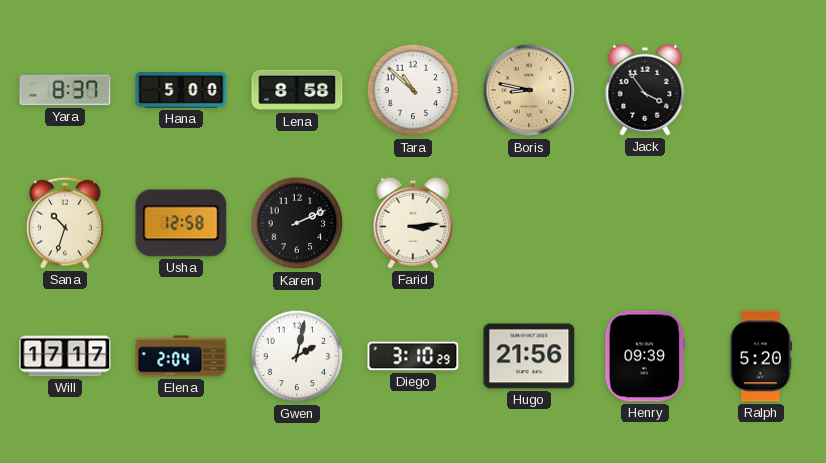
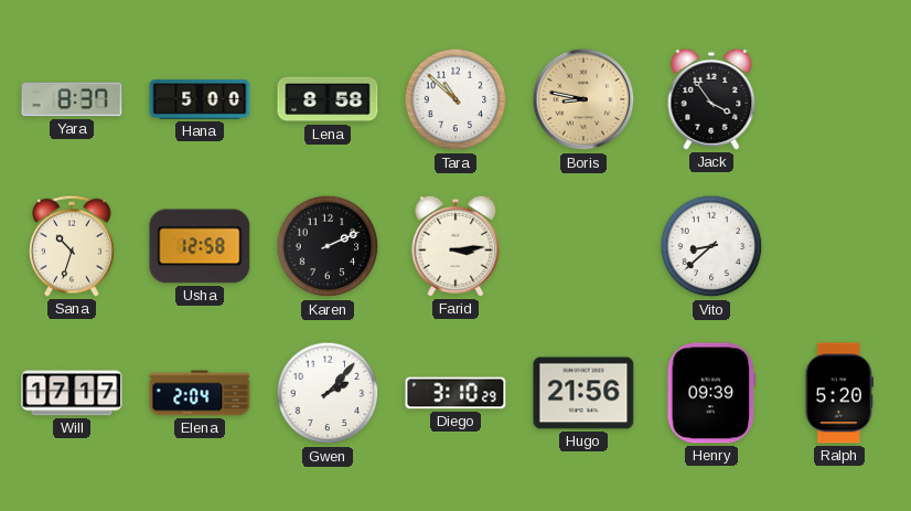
Vito: none -> 8:38
Gwen: 2:02 -> 2:07
